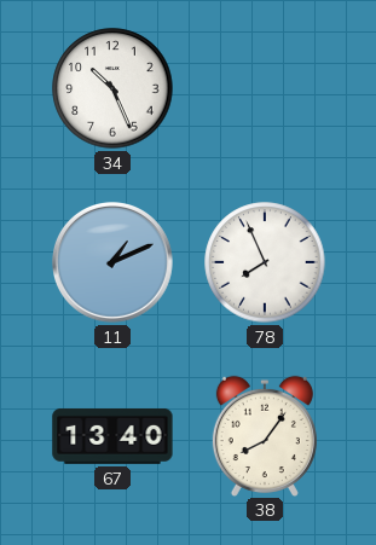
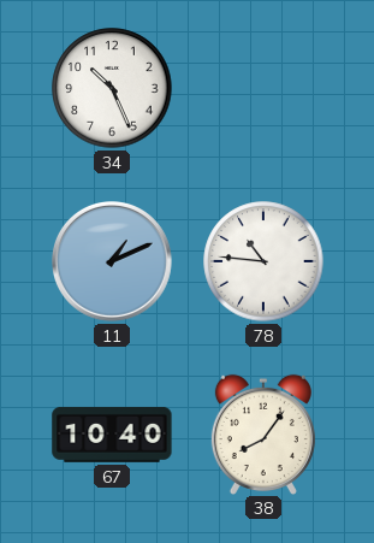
78: 7:56 -> 10:46
67: 13:40 -> 10:40
